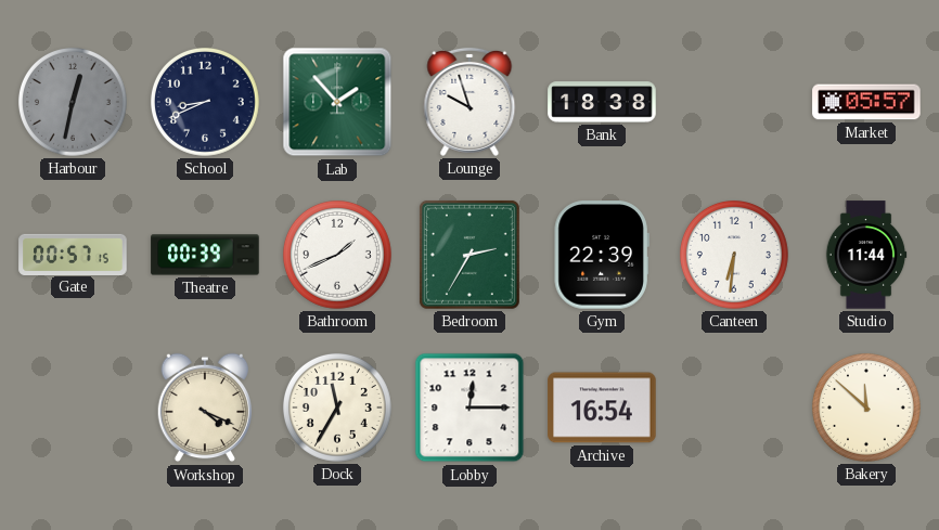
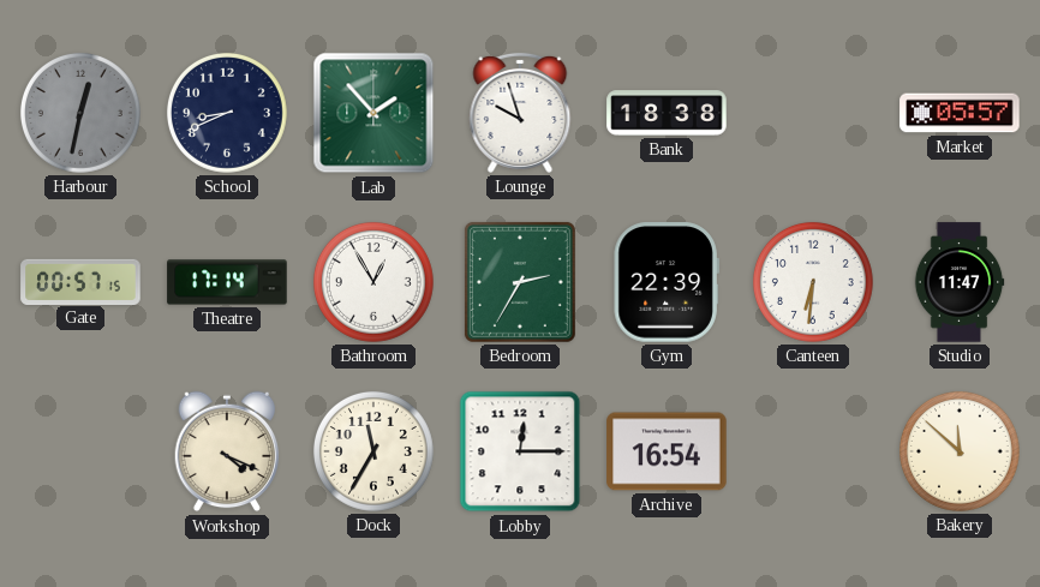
Theatre: 00:39 -> 17:14
Bathroom: 1:41 -> 12:55
Studio: 11:44 -> 11:47
